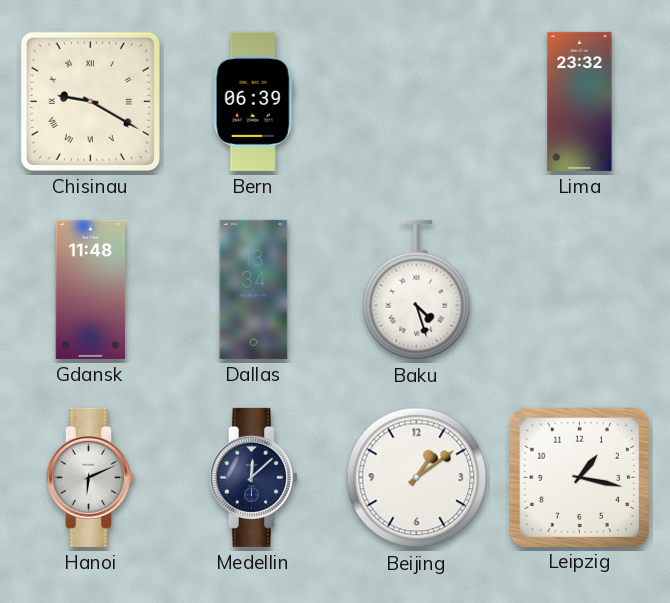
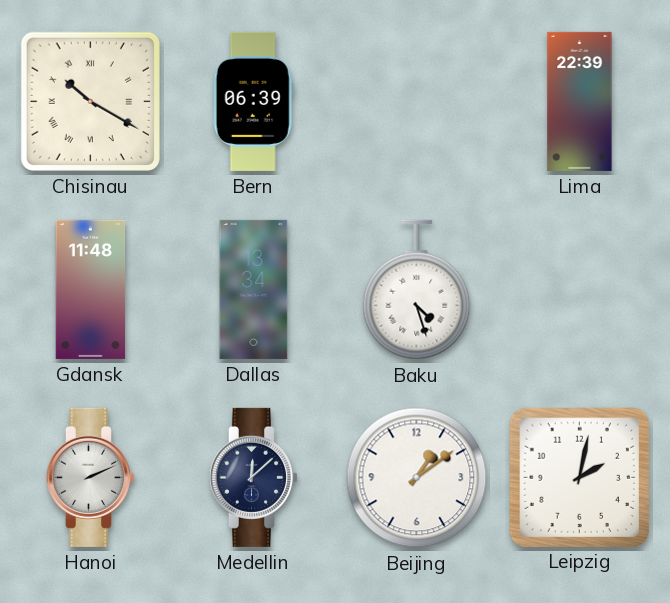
Chisinau: 9:20 -> 10:20
Lima: 23:32 -> 22:39
Hanoi: 6:11 -> 2:11
Leipzig: 1:17 -> 2:02
